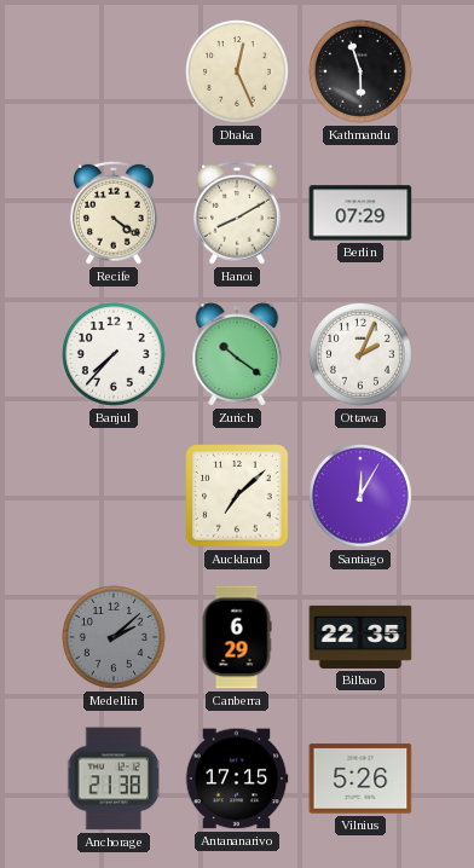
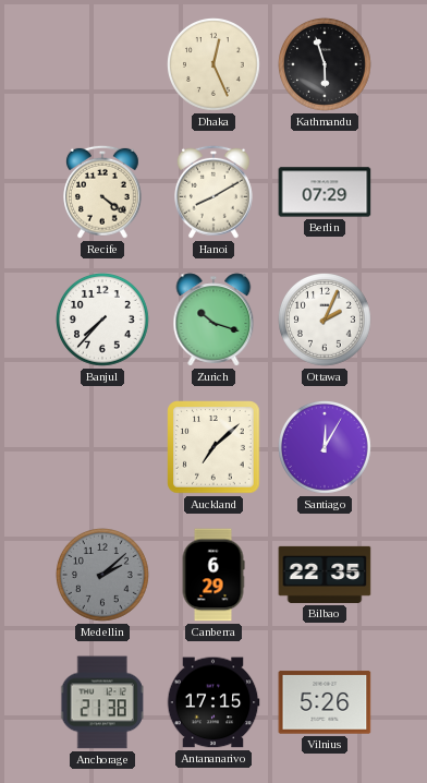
Zurich: 10:21 -> 10:18
